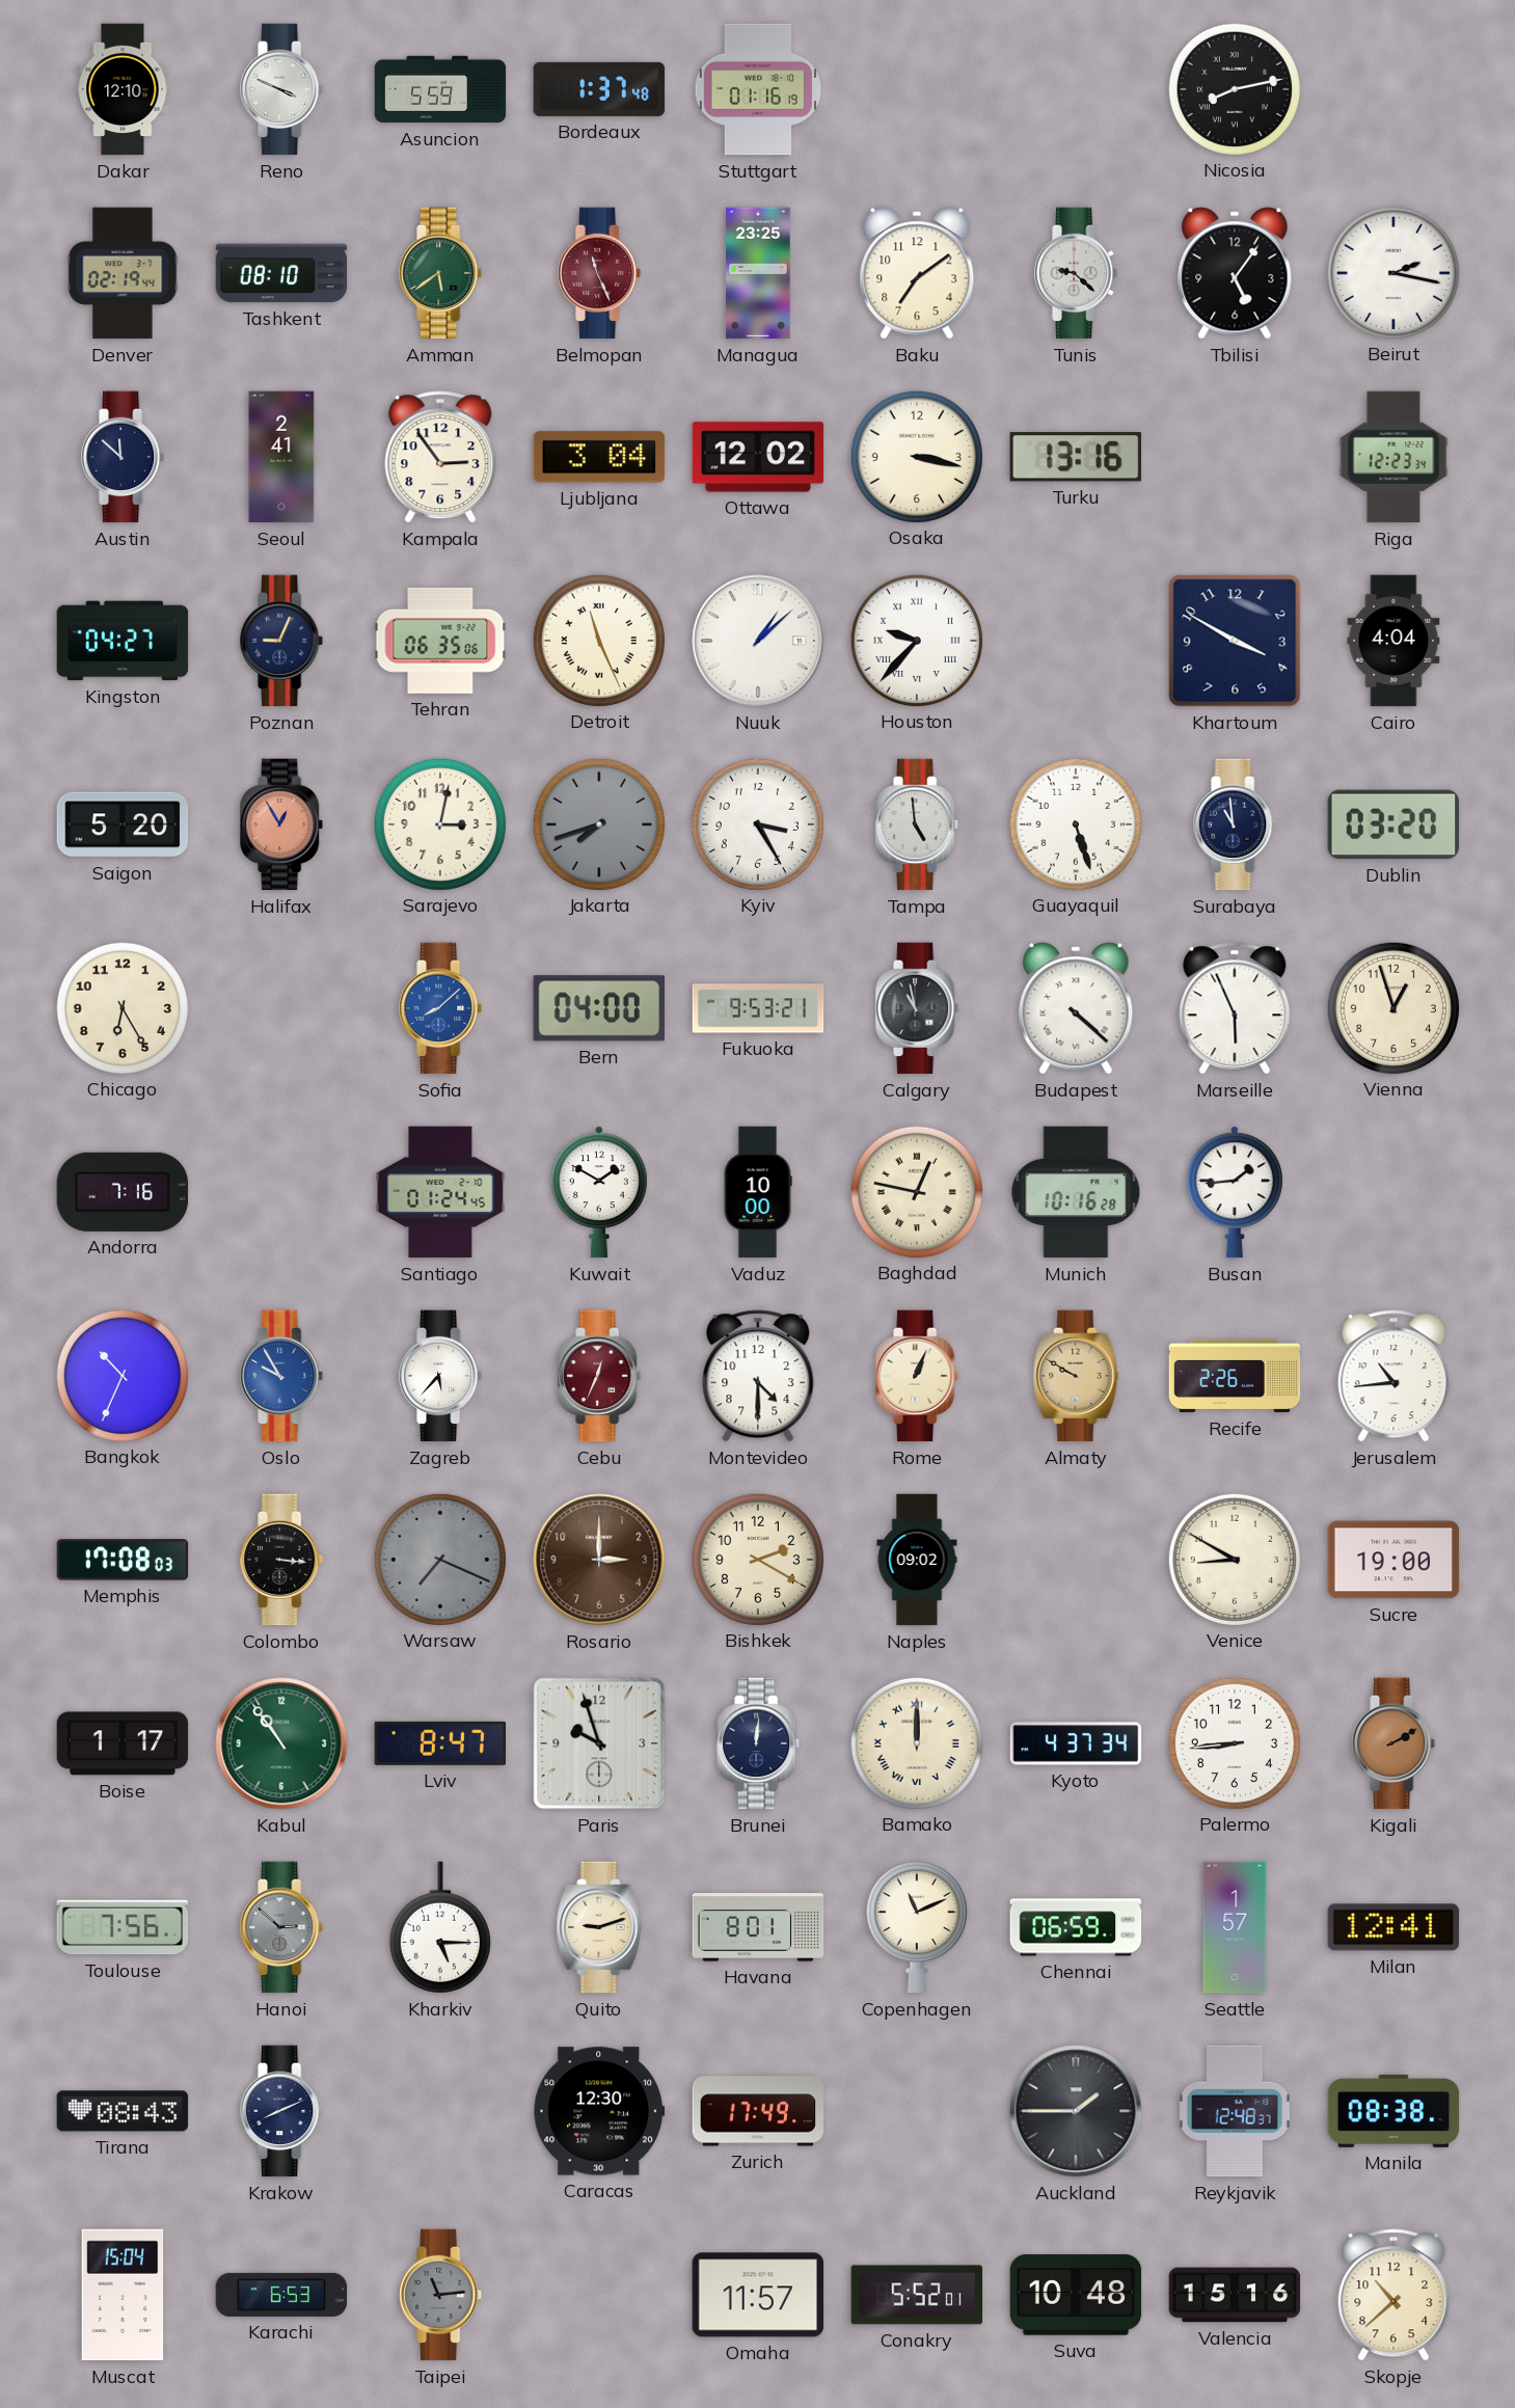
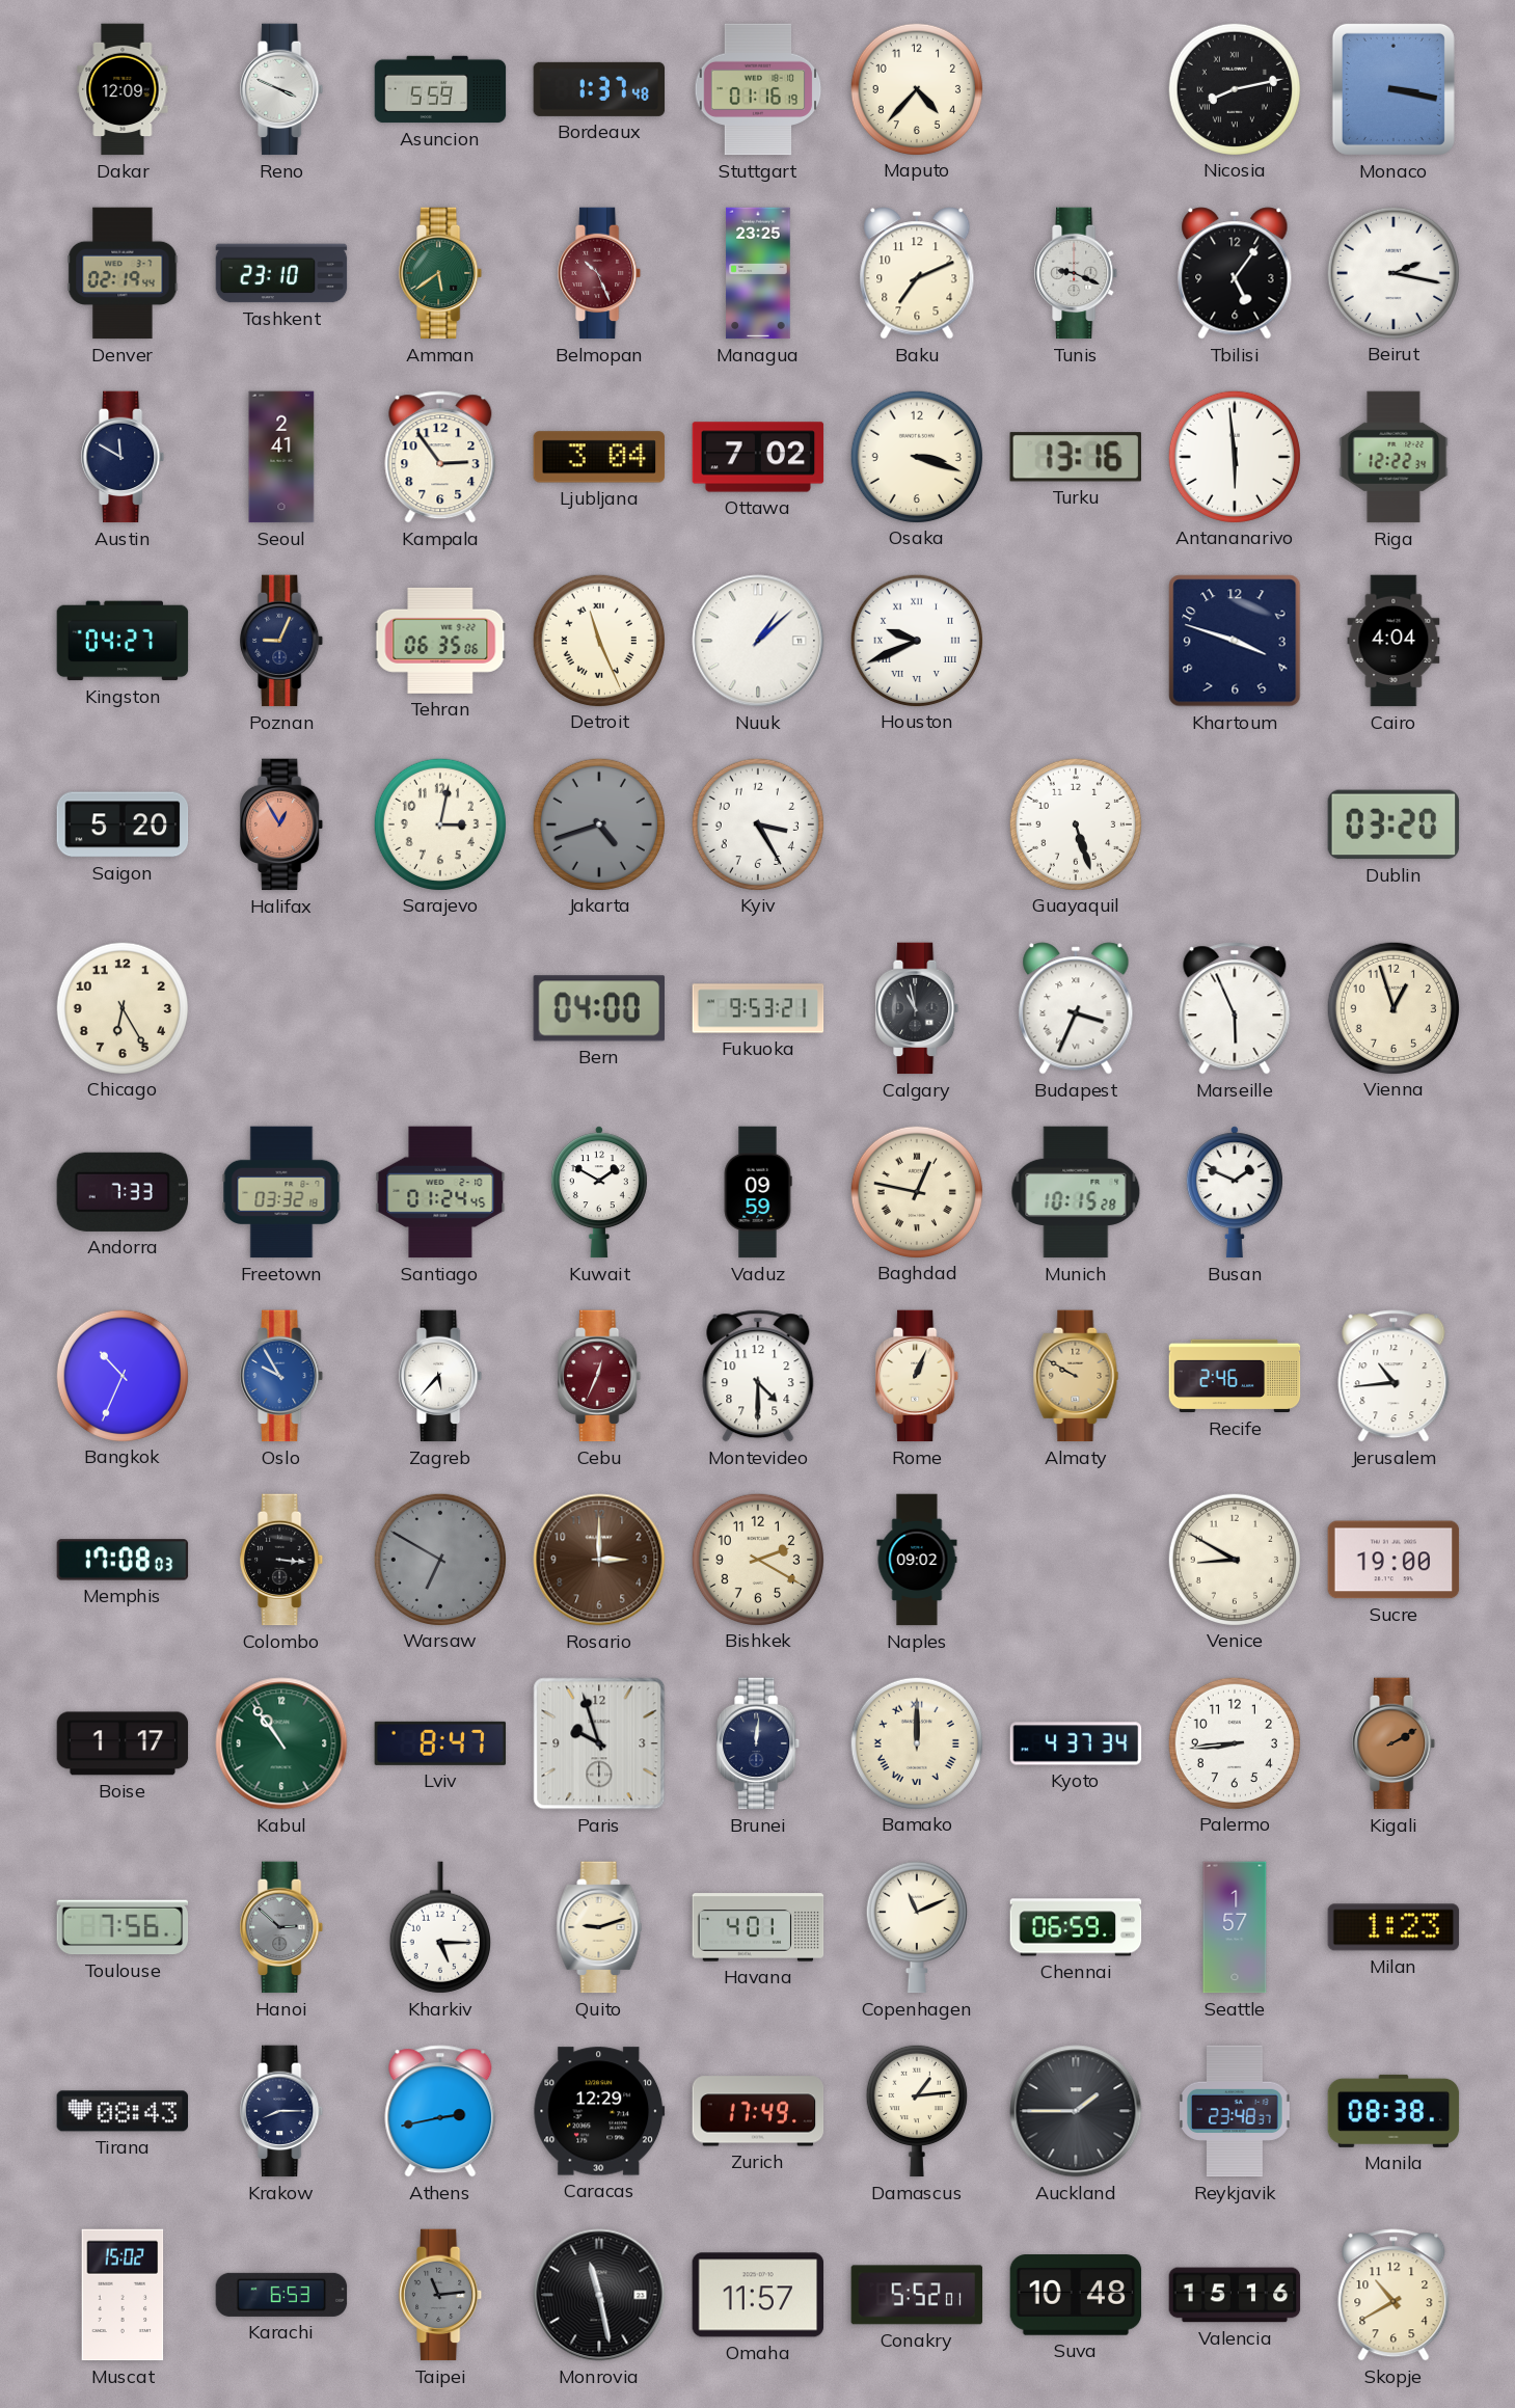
Dakar: 12:10 -> 12:09
Maputo: none -> 4:37
Monaco: none -> 3:17
Tashkent: 08:10 -> 23:10
Belmopan: 11:26 -> 10:26
Baku: 7:09 -> 7:11
Tunis: 9:22 -> 9:19
Austin: 11:52 -> 11:50
Ottawa: 12:02 -> 7:02
Osaka: 3:17 -> 3:18
Antananarivo: none -> 5:59
Riga: 12:23 -> 12:22
Houston: 9:37 -> 9:41
Khartoum: 3:50 -> 3:48
Jakarta: 7:42 -> 4:42
Tampa: 4:59 -> none
Surabaya: 10:59 -> none
Sofia: 8:08 -> none
Budapest: 4:22 -> 3:34
Andorra: 7:16 -> 7:33
Freetown: none -> 03:32
Vaduz: 10:00 -> 09:59
Munich: 10:16 -> 10:15
Busan: 1:44 -> 1:49
Recife: 2:26 -> 2:46
Warsaw: 7:19 -> 6:50
Havana: 8:01 -> 4:01
Milan: 12:41 -> 1:23
Krakow: 8:11 -> 8:15
Athens: none -> 2:43
Caracas: 12:30 -> 12:29
Damascus: none -> 1:14
Reykjavik: 12:48 -> 23:48
Muscat: 15:04 -> 15:02
Monrovia: none -> 11:28
Skopje: 10:38 -> 10:40
